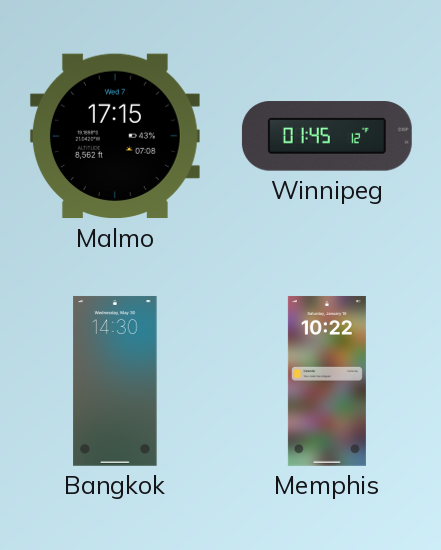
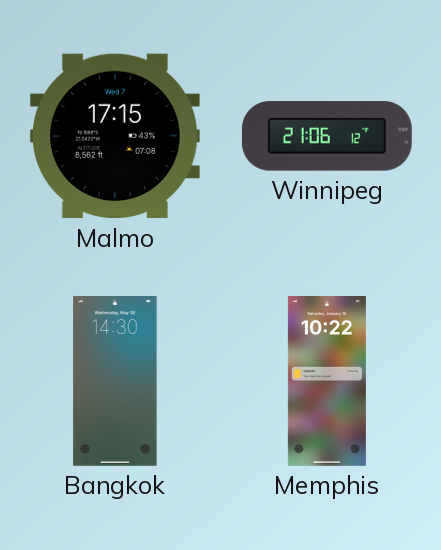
Winnipeg: 01:45 -> 21:06
